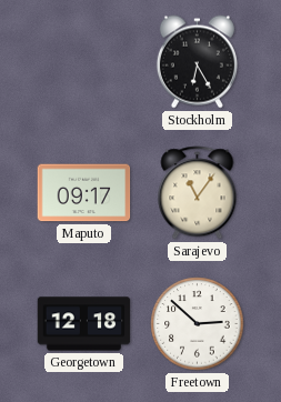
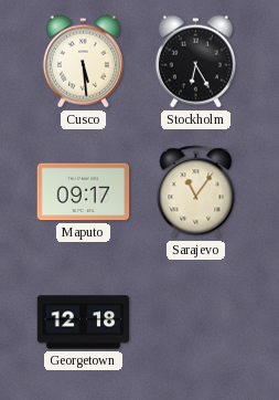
Cusco: none -> 5:29
Freetown: 2:52 -> none
